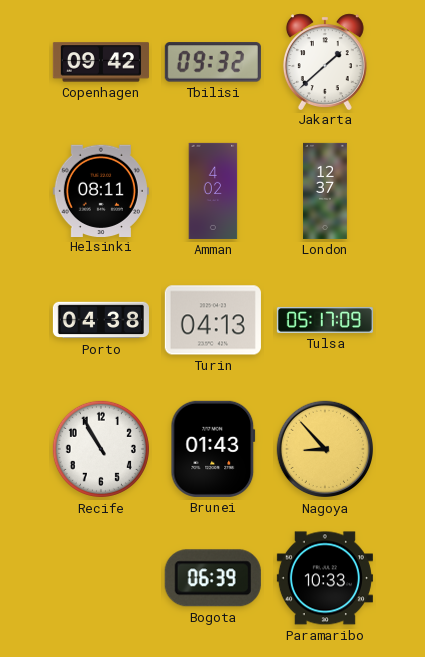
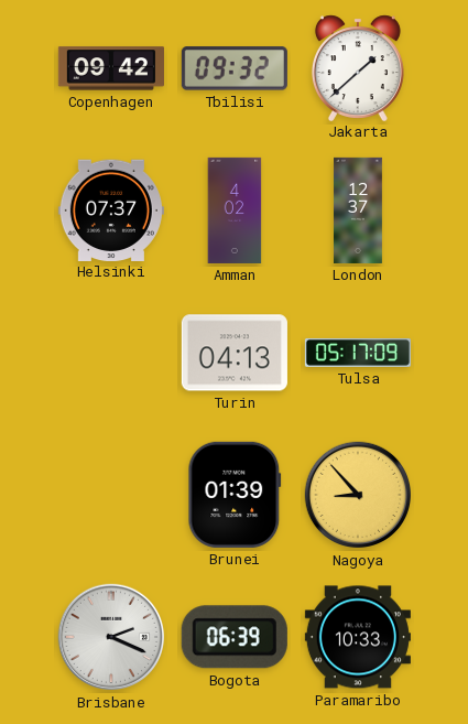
Helsinki: 08:11 -> 07:37
Porto: 04:38 -> none
Recife: 10:55 -> none
Brunei: 01:43 -> 01:39
Brisbane: none -> 2:19
